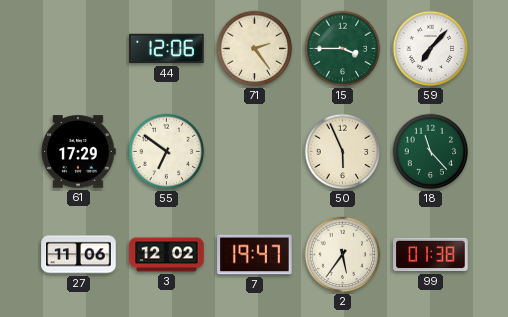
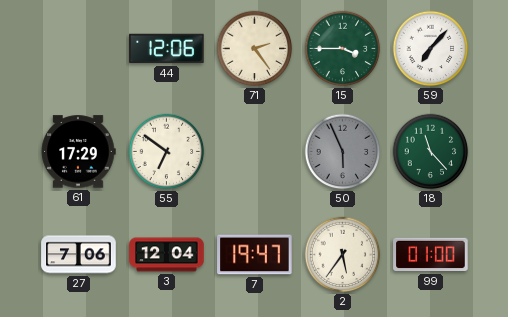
50 dial: cream -> grey
27: 11:06 -> 7:06
3: 12:02 -> 12:04
99: 01:38 -> 01:00
